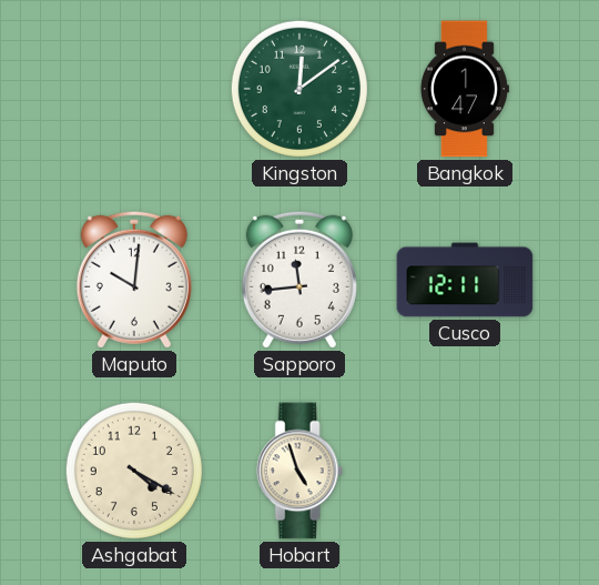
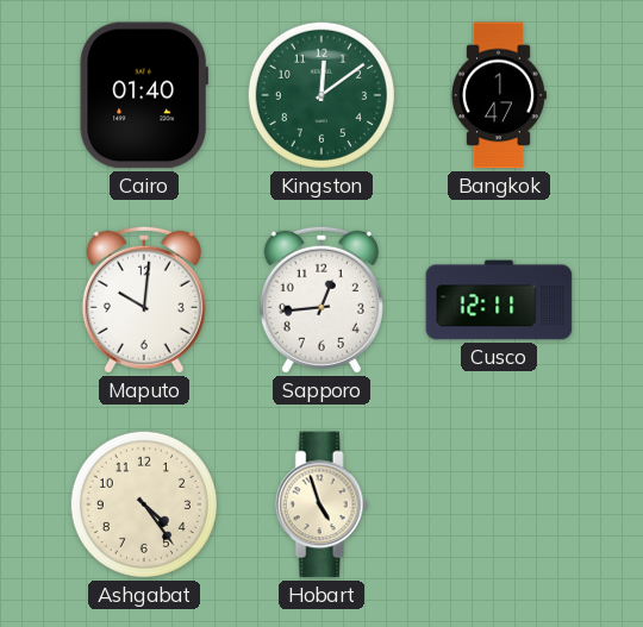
Cairo: none -> 01:40
Sapporo: 11:44 -> 12:44
Ashgabat: 4:20 -> 4:24
